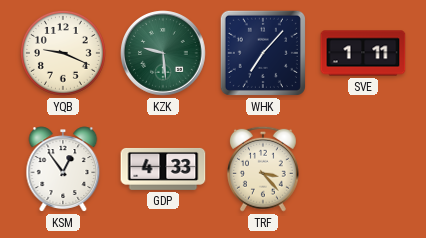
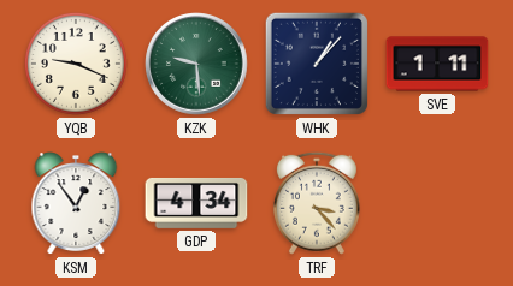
WHK: 7:07 -> 1:07
GDP: 4:33 -> 4:34
